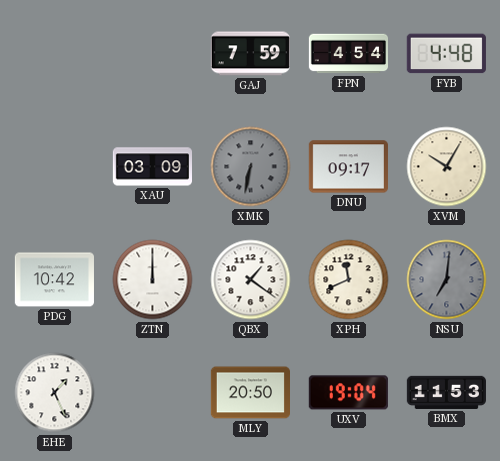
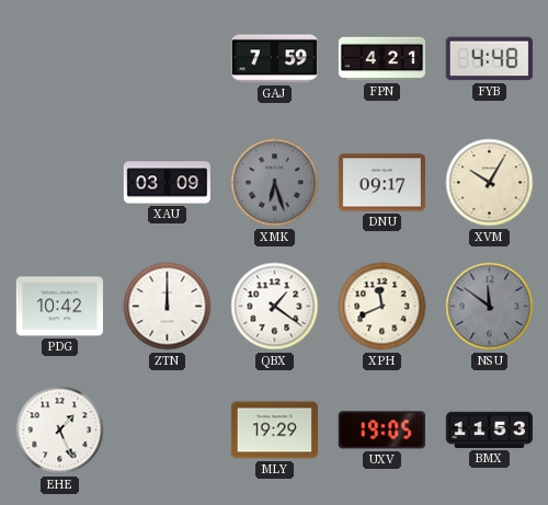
FPN: 4:54 -> 4:21
XMK: 6:32 -> 6:27
NSU: 7:01 -> 11:51
MLY: 20:50 -> 19:29
UXV: 19:04 -> 19:05
